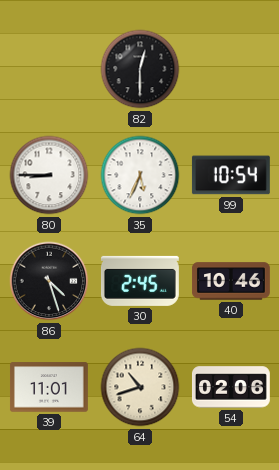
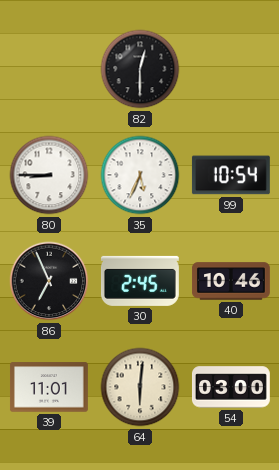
86: 4:27 -> 6:56
64: 10:42 -> 6:01
54: 02:06 -> 03:00
